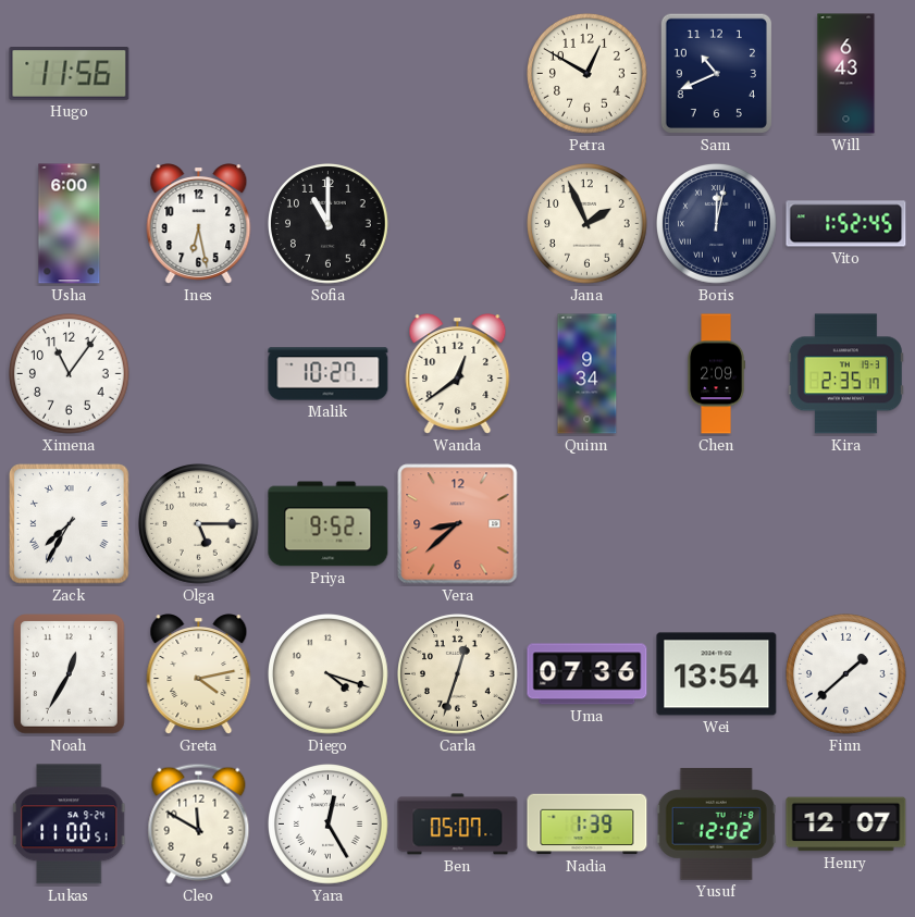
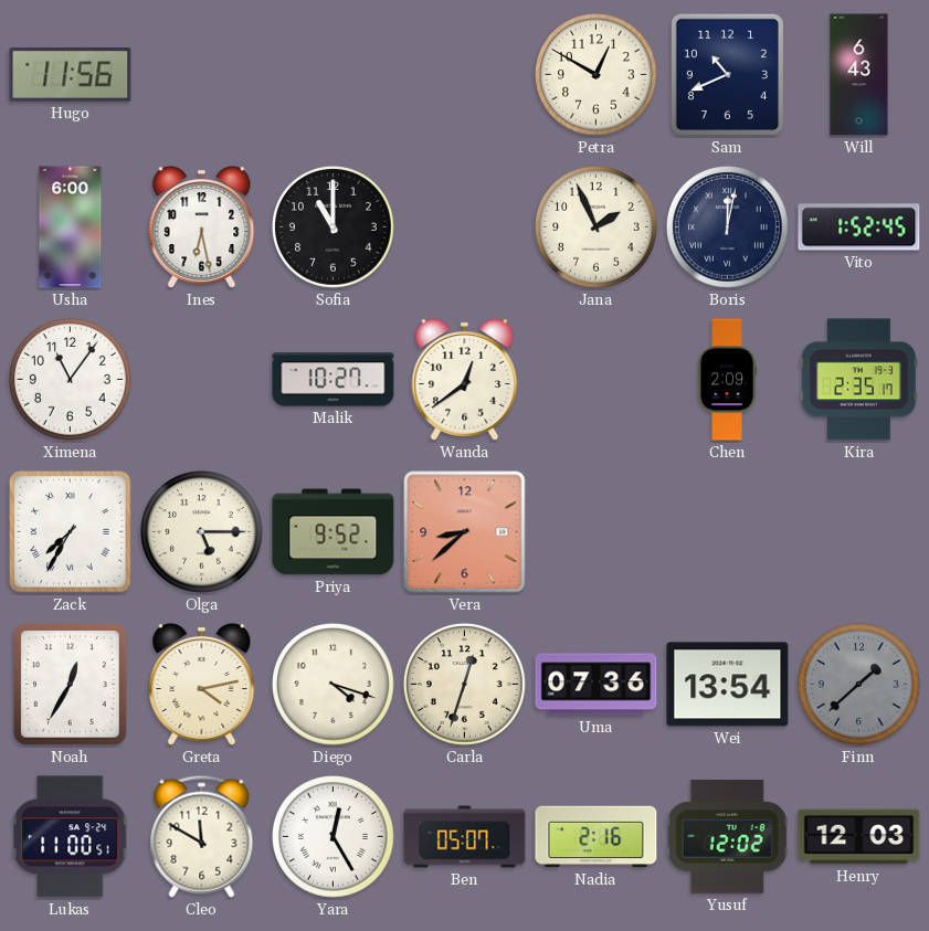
Quinn: 9:34 -> none
Finn dial: white -> grey
Nadia: 1:39 -> 2:16
Henry: 12:07 -> 12:03
